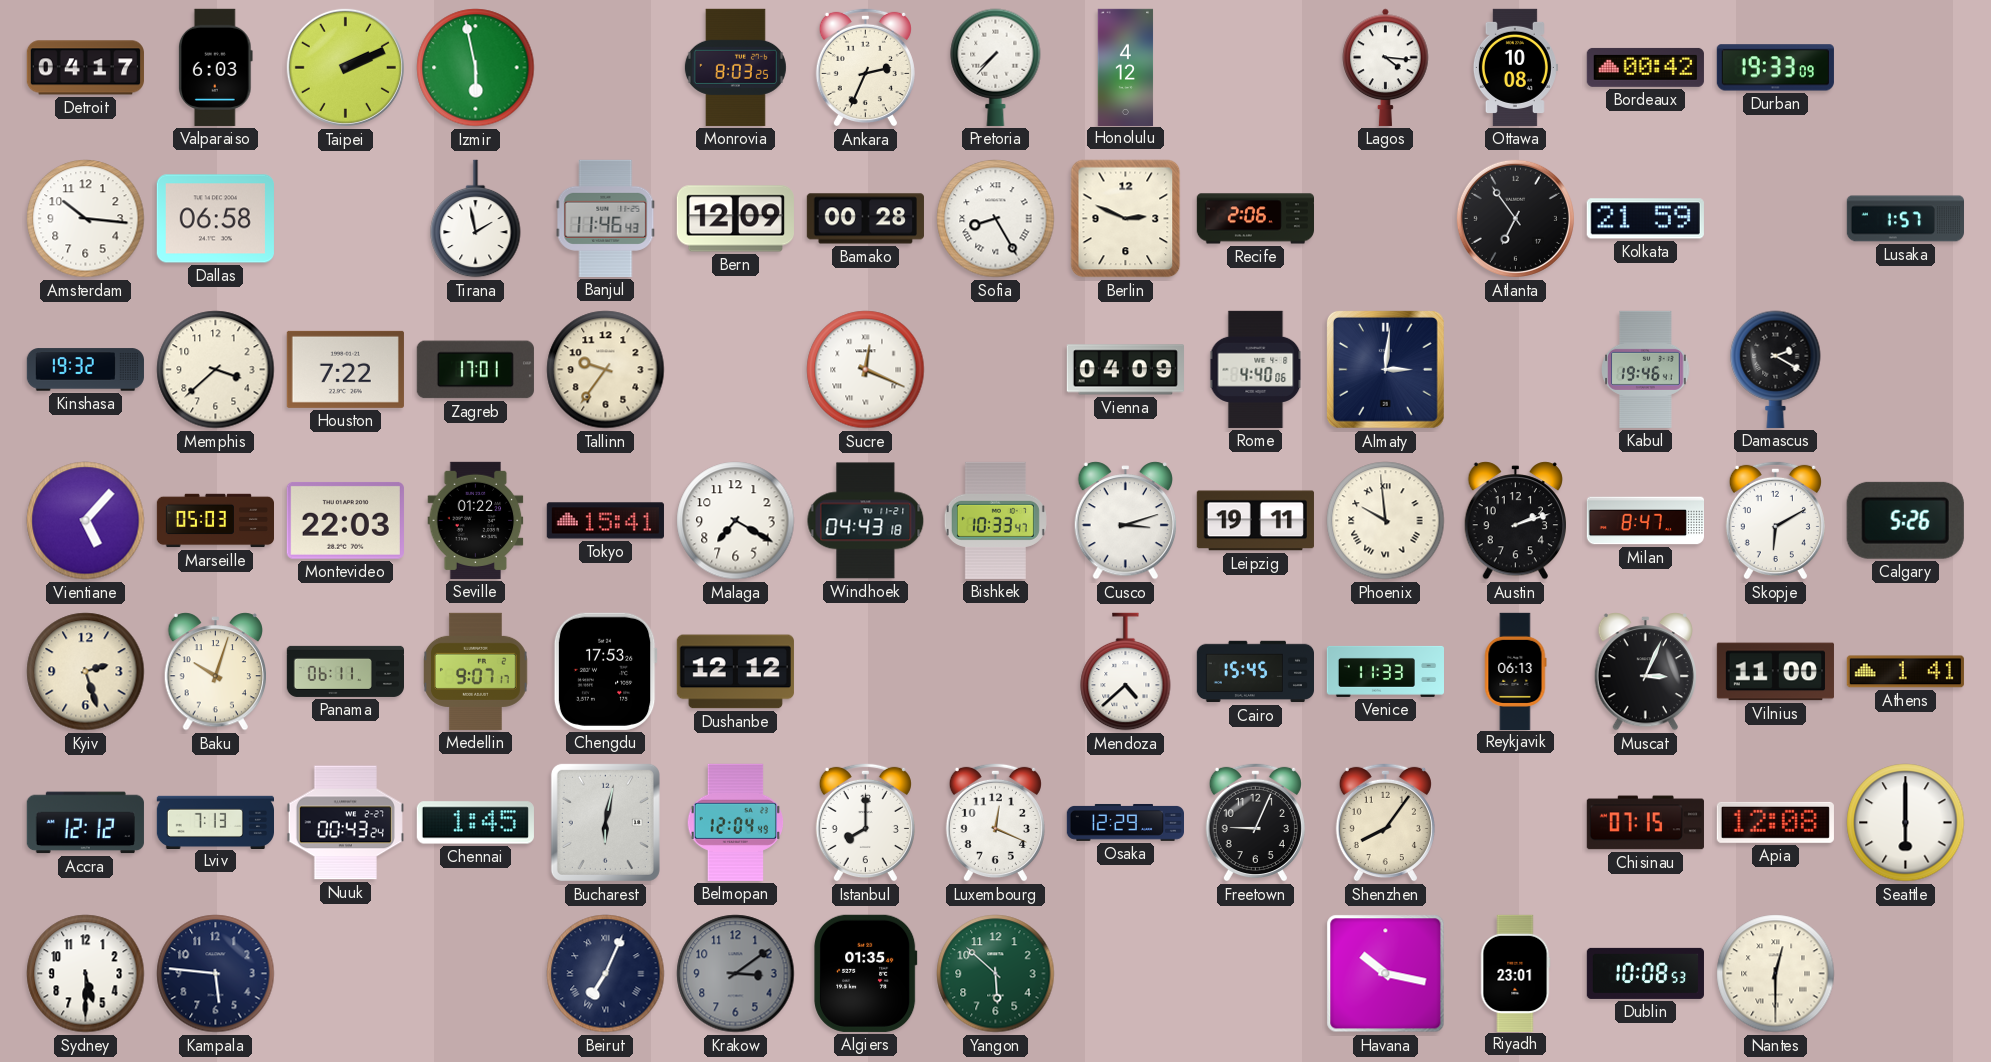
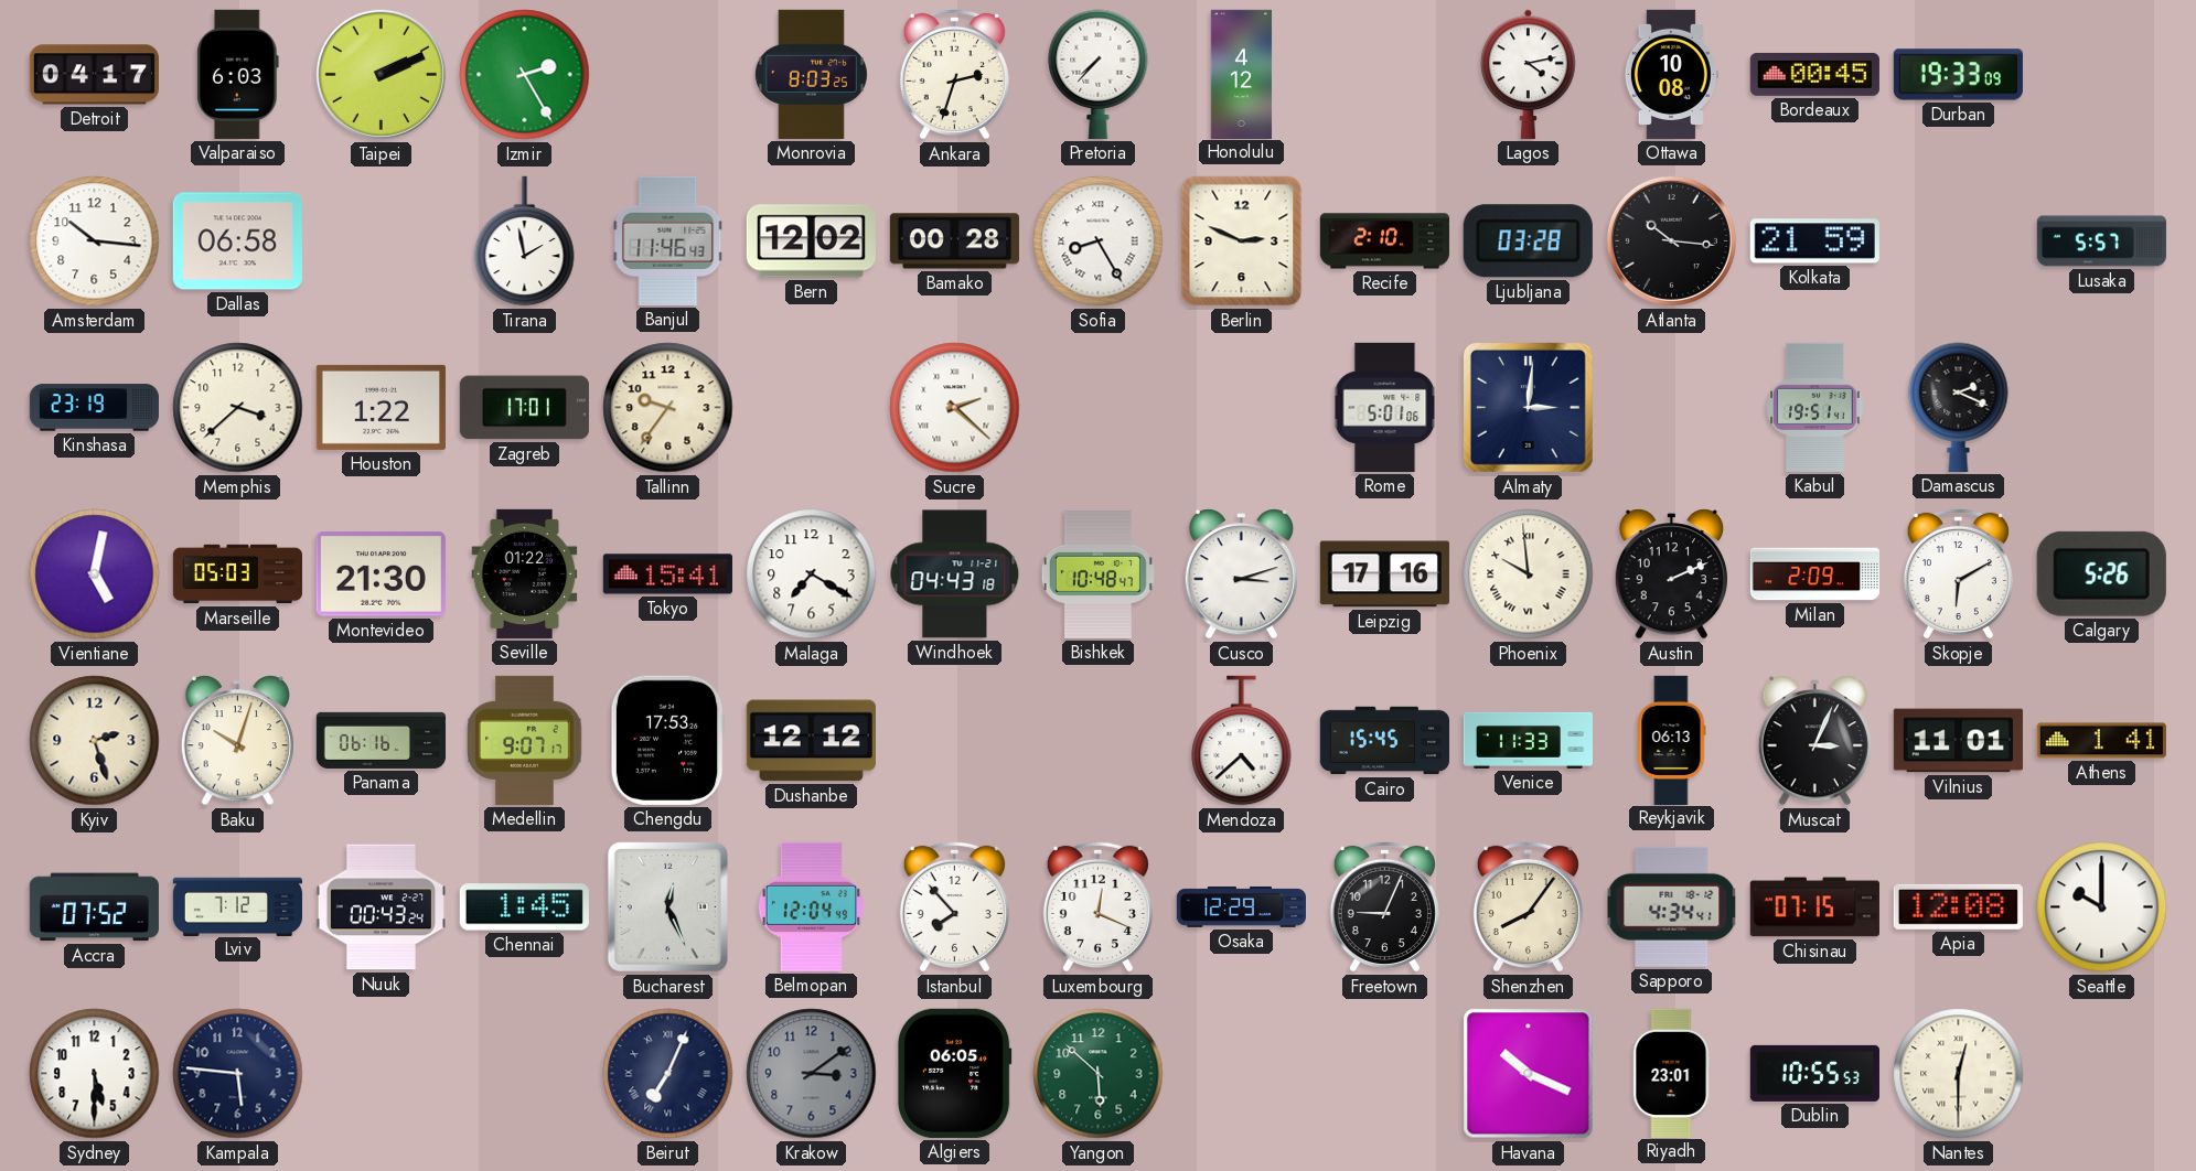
Izmir: 5:58 -> 2:25
Ankara: 2:34 -> 2:33
Lagos: 4:16 -> 4:13
Bordeaux: 00:42 -> 00:45
Bern: 12:09 -> 12:02
Recife: 2:06 -> 2:10
Ljubljana: none -> 03:28
Atlanta: 6:54 -> 10:16
Lusaka: 1:57 -> 5:57
Kinshasa: 19:32 -> 23:19
Houston: 7:22 -> 1:22
Sucre: 12:19 -> 2:22
Vienna: 04:09 -> none
Rome: 4:40 -> 5:01
Kabul: 19:46 -> 19:51
Damascus: 2:20 -> 2:19
Vientiane: 5:07 -> 5:02
Montevideo: 22:03 -> 21:30
Bishkek: 10:33 -> 10:48
Leipzig: 19:11 -> 17:16
Austin: 2:12 -> 2:11
Milan: 8:47 -> 2:09
Panama: 06:11 -> 06:16
Vilnius: 11:00 -> 11:01
Accra: 12:12 -> 07:52
Lviv: 7:13 -> 7:12
Bucharest: 6:02 -> 12:26
Istanbul: 8:00 -> 7:53
Sapporo: none -> 4:34
Seattle: 6:00 -> 10:00
Algiers: 01:35 -> 06:05
Havana: 10:17 -> 10:19
Dublin: 10:08 -> 10:55
